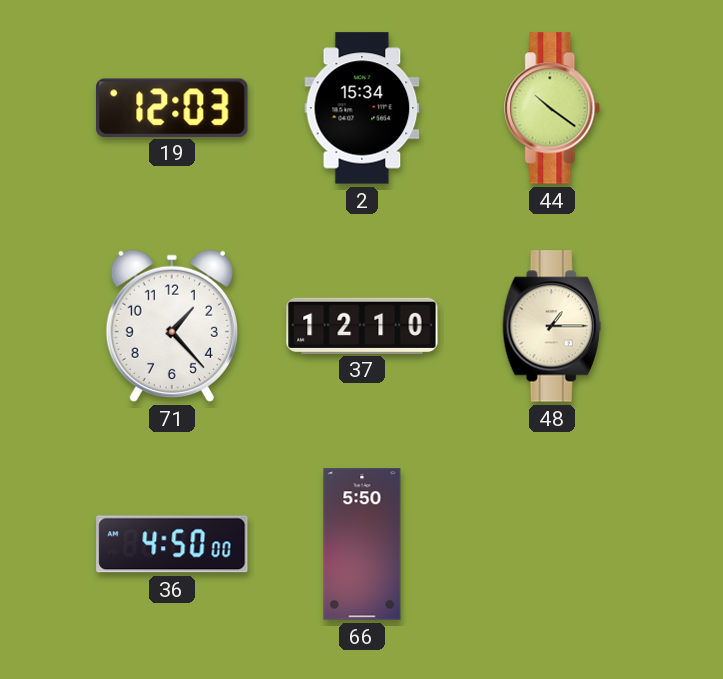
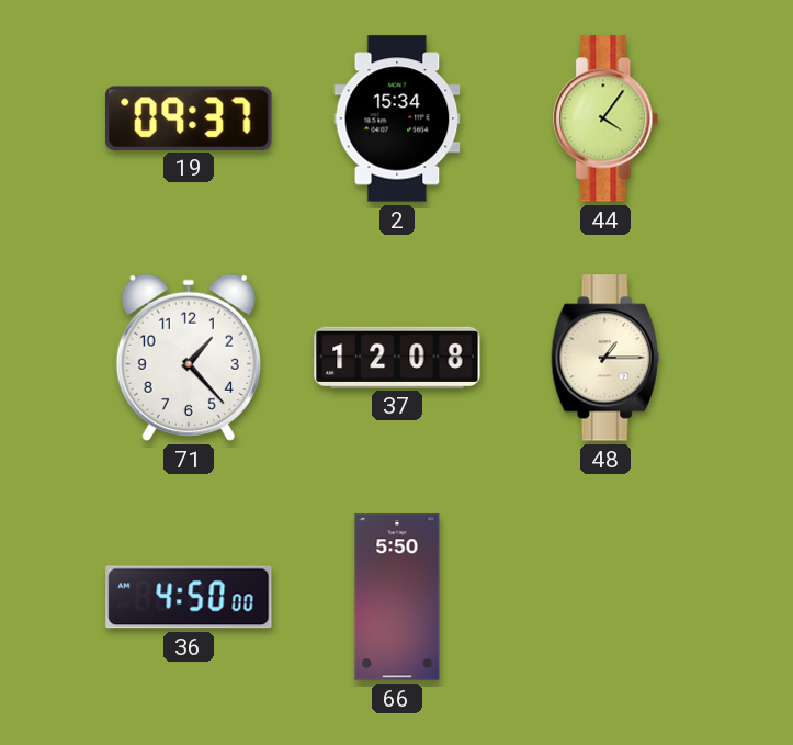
19: 12:03 -> 09:37
44: 10:21 -> 4:06
37: 12:10 -> 12:08
